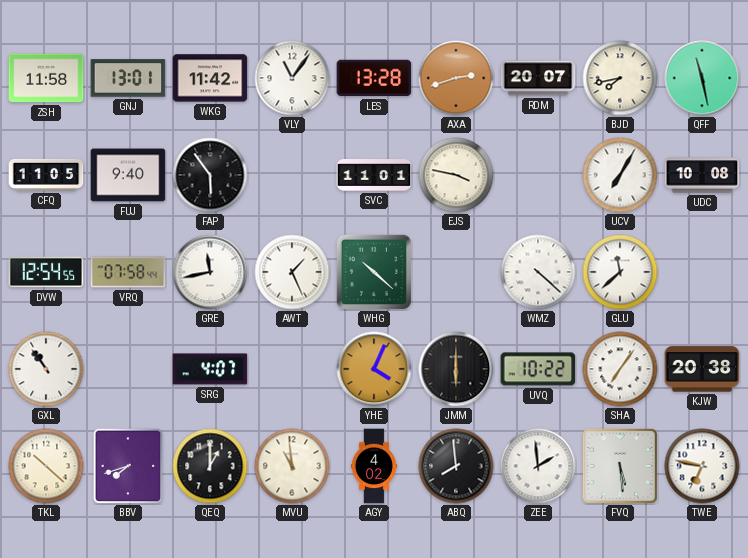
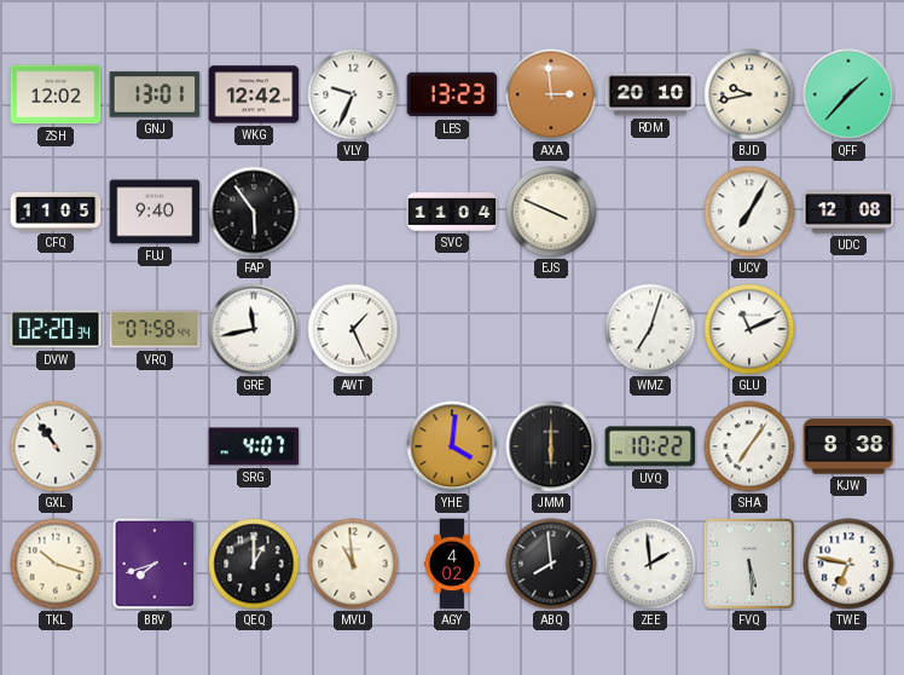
ZSH: 11:58 -> 12:02
WKG: 11:42 -> 12:42
VLY: 11:06 -> 9:34
LES: 13:28 -> 13:23
AXA: 2:42 -> 2:59
RDM: 20:07 -> 20:10
BJD: 7:43 -> 9:43
QFF: 11:28 -> 1:37
SVC: 11:01 -> 11:04
EJS: 3:47 -> 3:49
UDC: 10:08 -> 12:08
DVW: 12:54 -> 02:20
WHG: 10:22 -> none
WMZ: 4:22 -> 7:03
GLU: 11:38 -> 11:11
YHE: 4:04 -> 4:01
KJW: 20:38 -> 8:38
TKL: 10:22 -> 10:18
